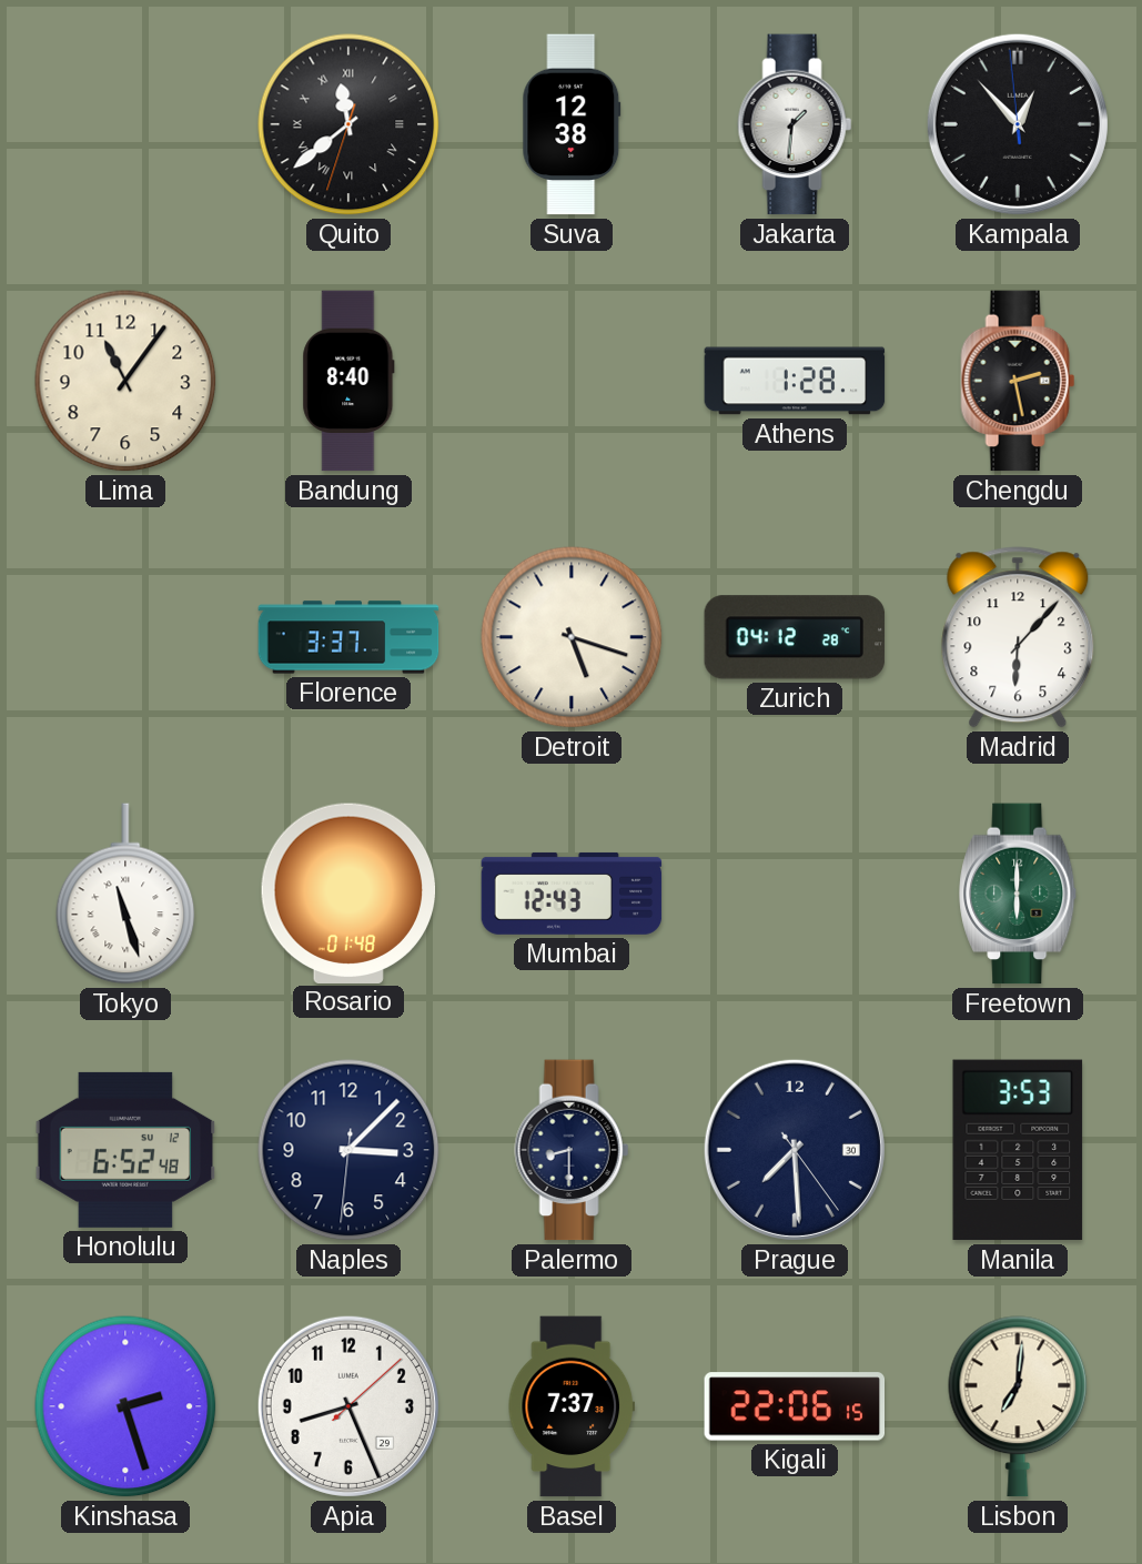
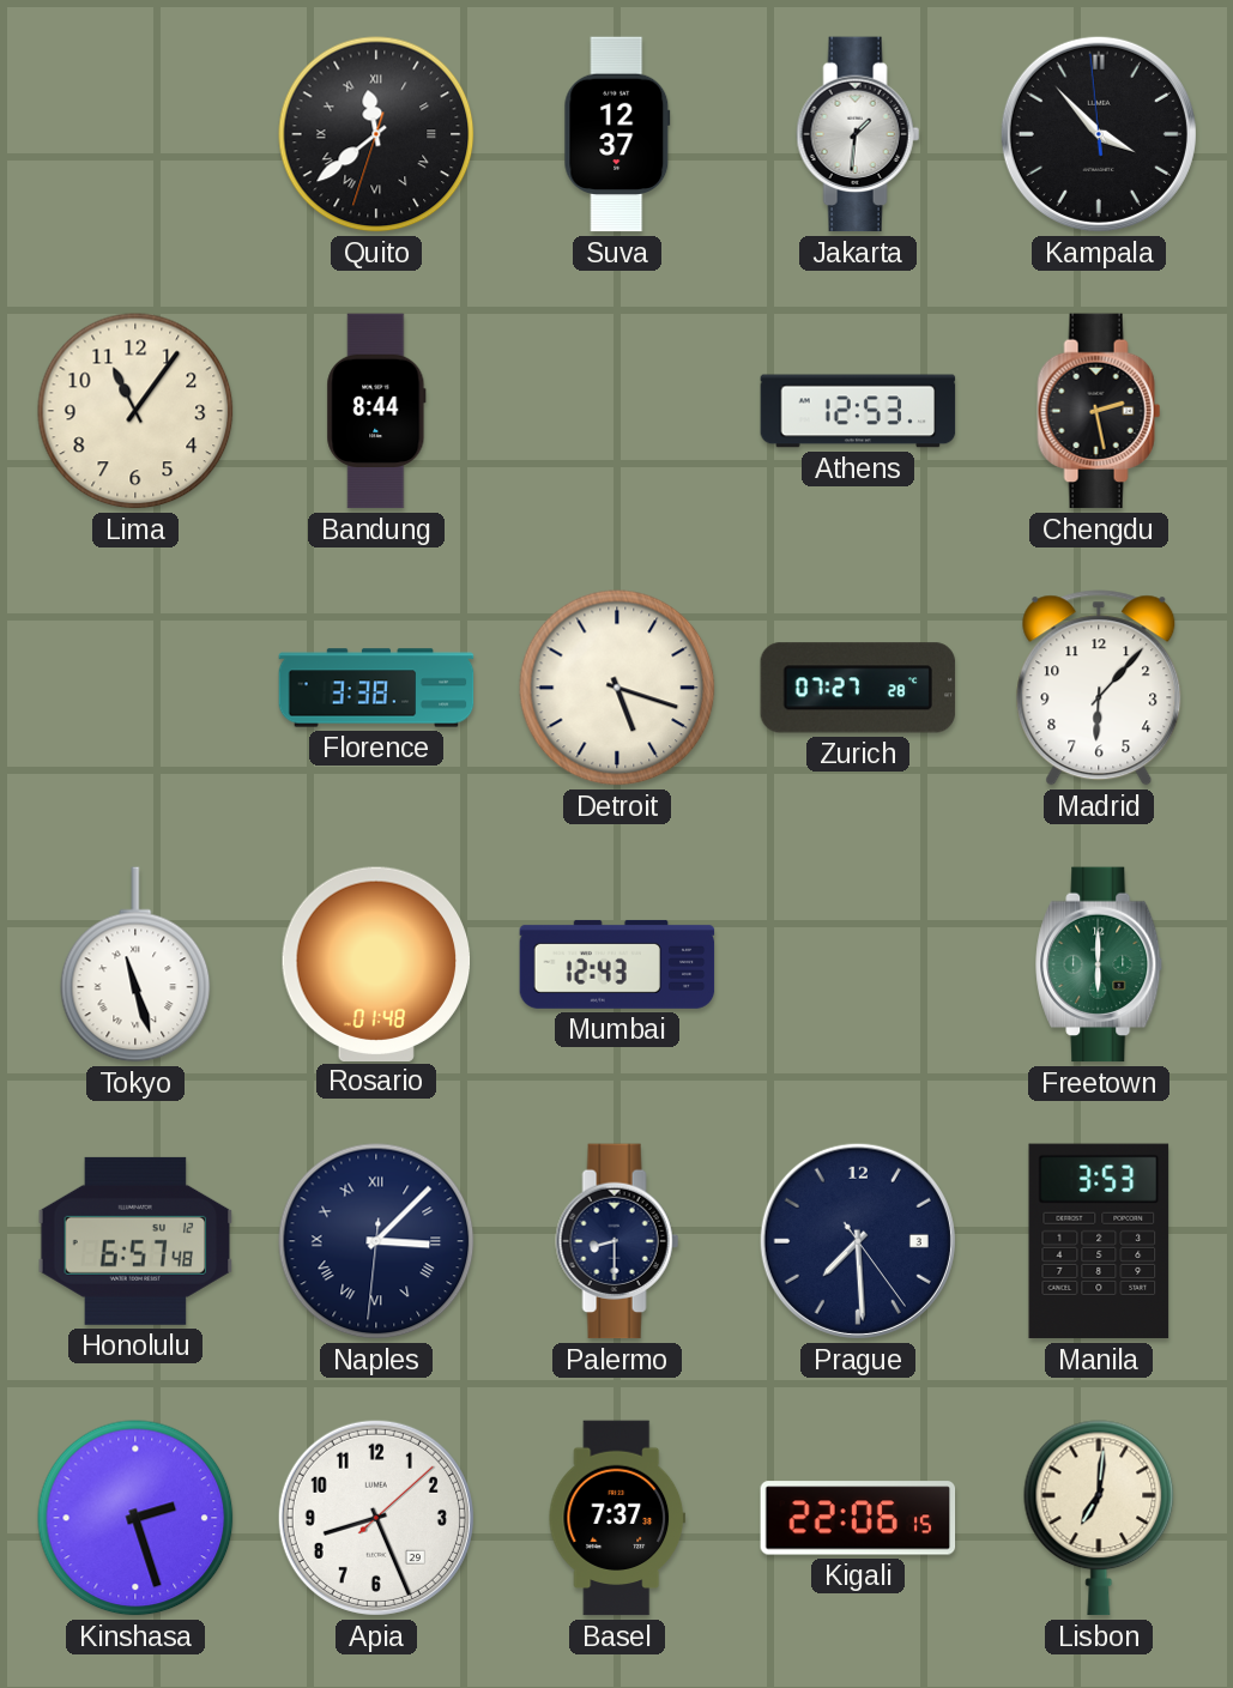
Suva: 12:38 -> 12:37
Kampala: 12:52 -> 3:52
Bandung: 8:40 -> 8:44
Athens: 1:28 -> 12:53
Florence: 3:37 -> 3:38
Zurich: 04:12 -> 07:27
Honolulu: 6:52 -> 6:57
Naples numerals: Arabic -> Roman
Prague date: 30 -> 3
